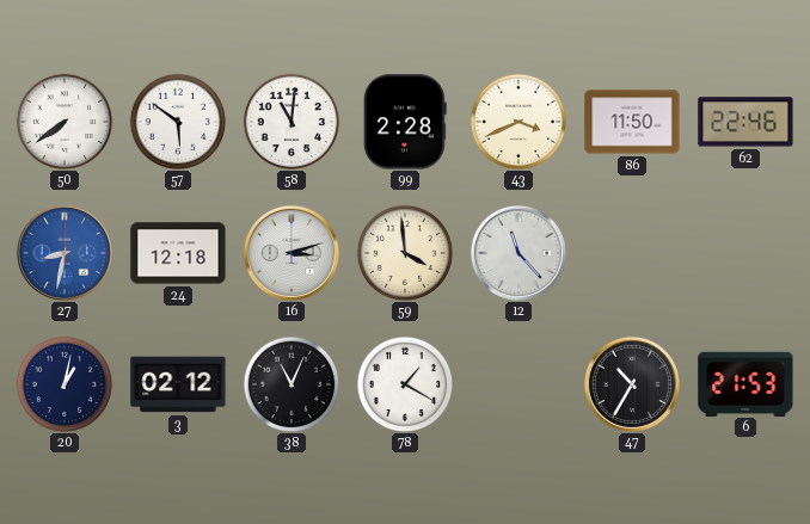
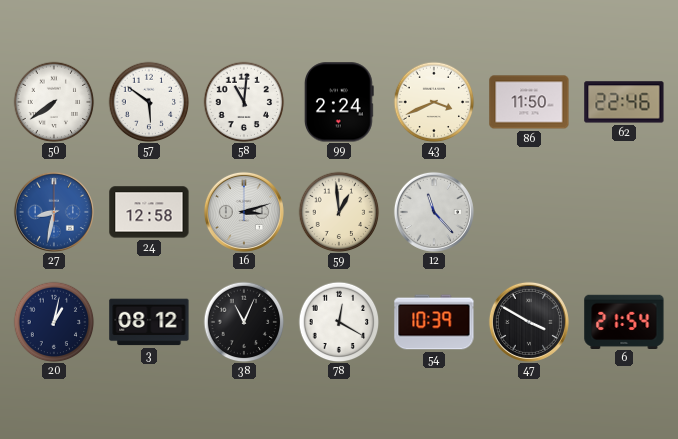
99: 2:28 -> 2:24
24: 12:18 -> 12:58
59: 3:59 -> 12:59
3: 02:12 -> 08:12
78: 1:20 -> 12:20
54: none -> 10:39
47: 10:35 -> 3:50
6: 21:53 -> 21:54
